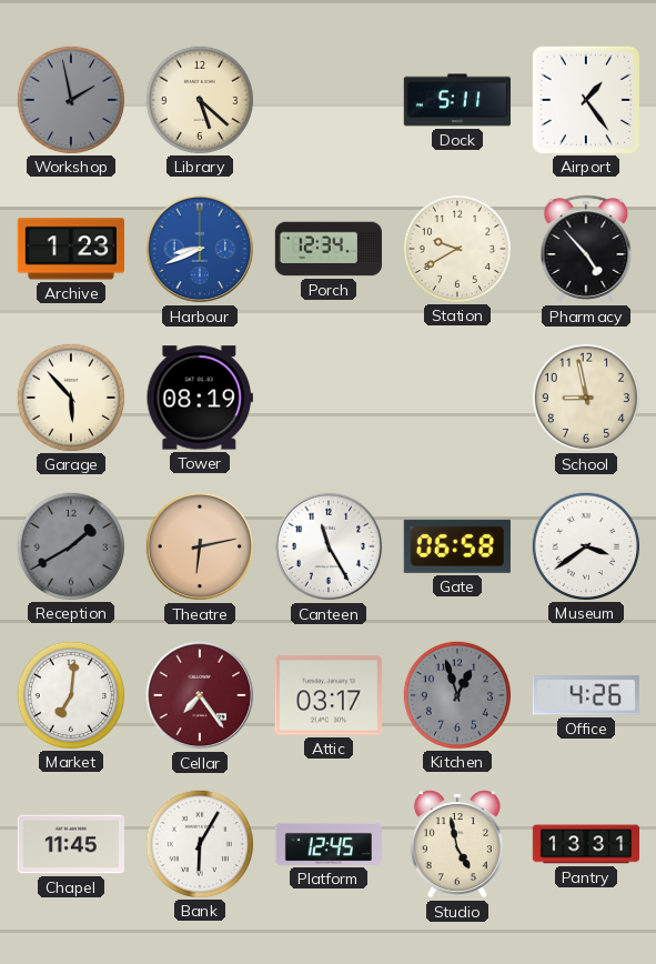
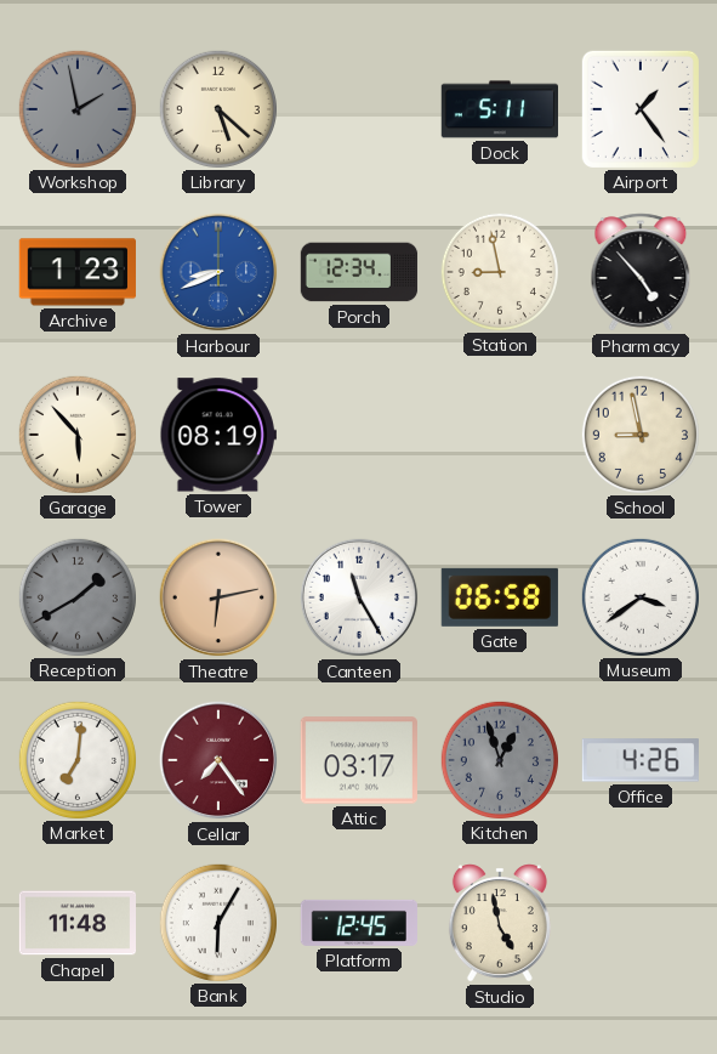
Station: 9:40 -> 8:58
Chapel: 11:45 -> 11:48
Pantry: 13:31 -> none
